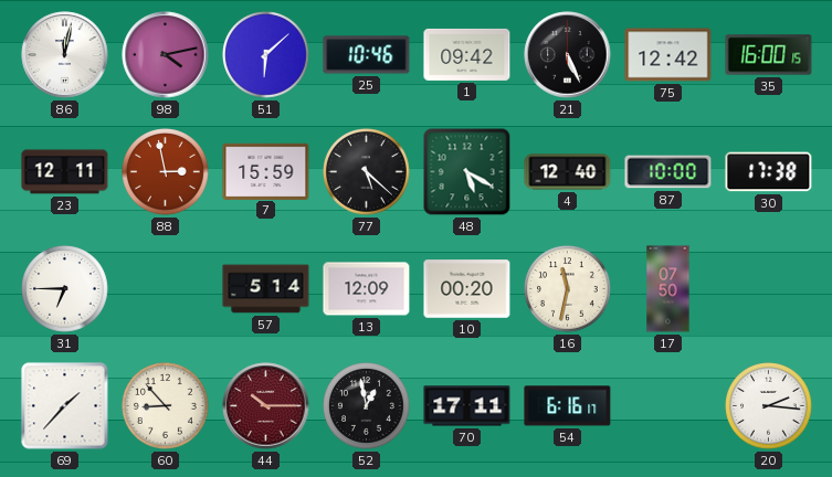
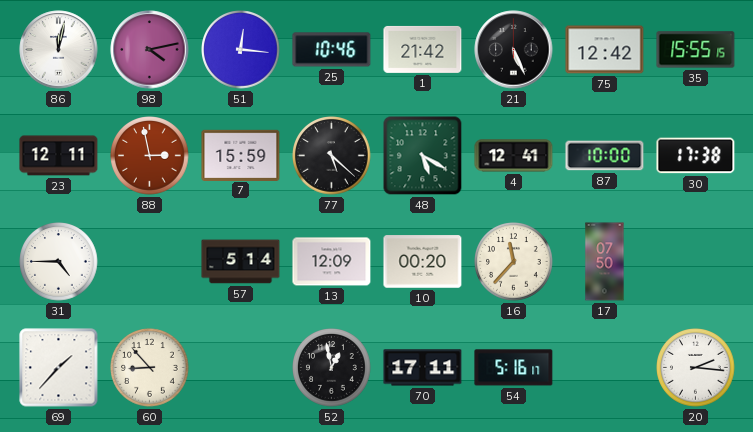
51: 6:08 -> 12:16
1: 09:42 -> 21:42
35: 16:00 -> 15:55
4: 12:40 -> 12:41
31: 6:45 -> 4:45
16: 11:32 -> 11:37
44: 10:15 -> none
54: 6:16 -> 5:16
